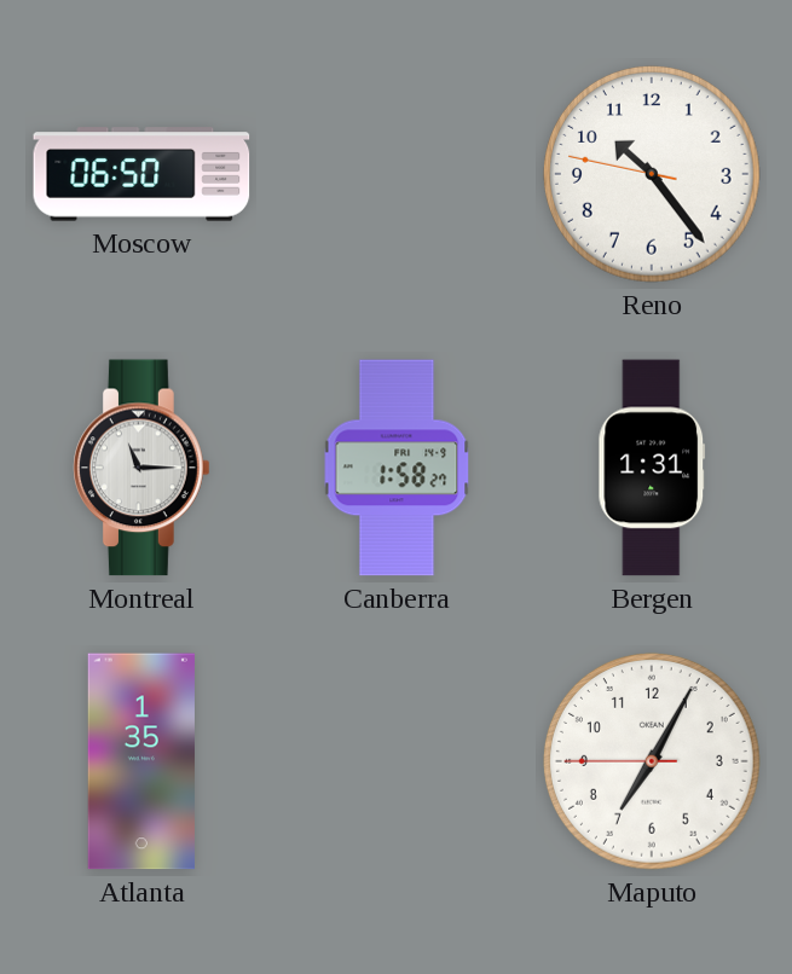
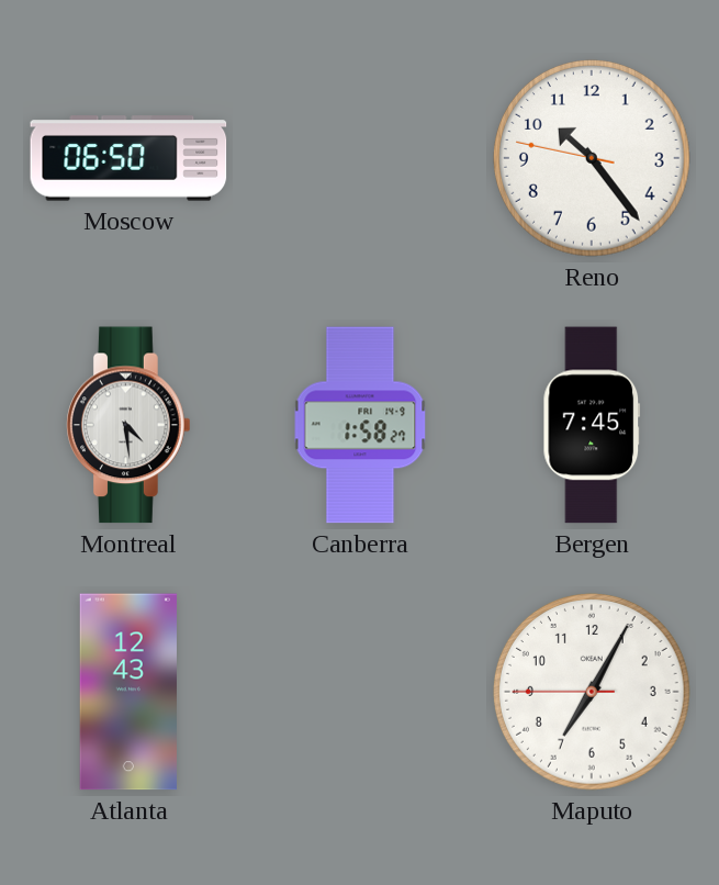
Montreal: 11:15 -> 4:29
Bergen: 1:31 -> 7:45
Atlanta: 1:35 -> 12:43
